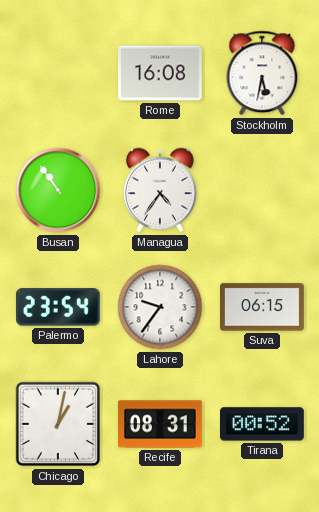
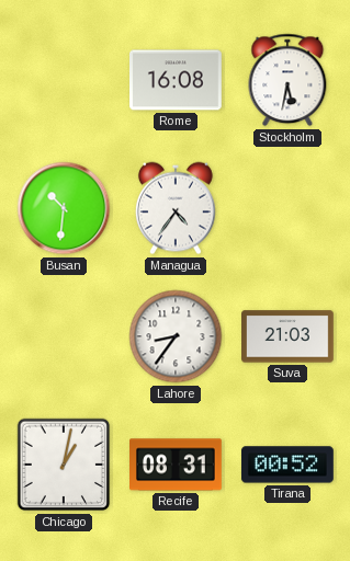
Busan: 10:54 -> 10:31
Palermo: 23:54 -> none
Lahore: 9:36 -> 8:36
Suva: 06:15 -> 21:03
